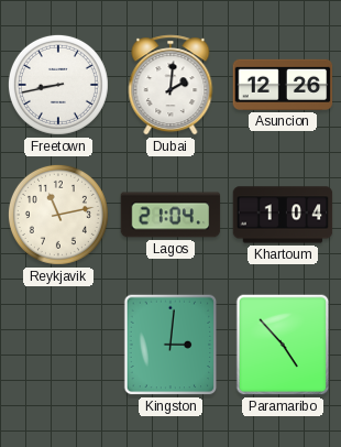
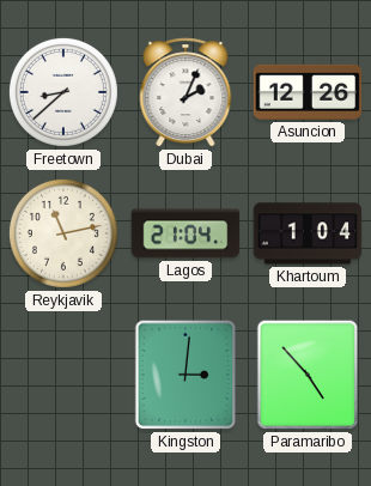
Freetown: 8:43 -> 8:38
Dubai: 2:01 -> 2:04
